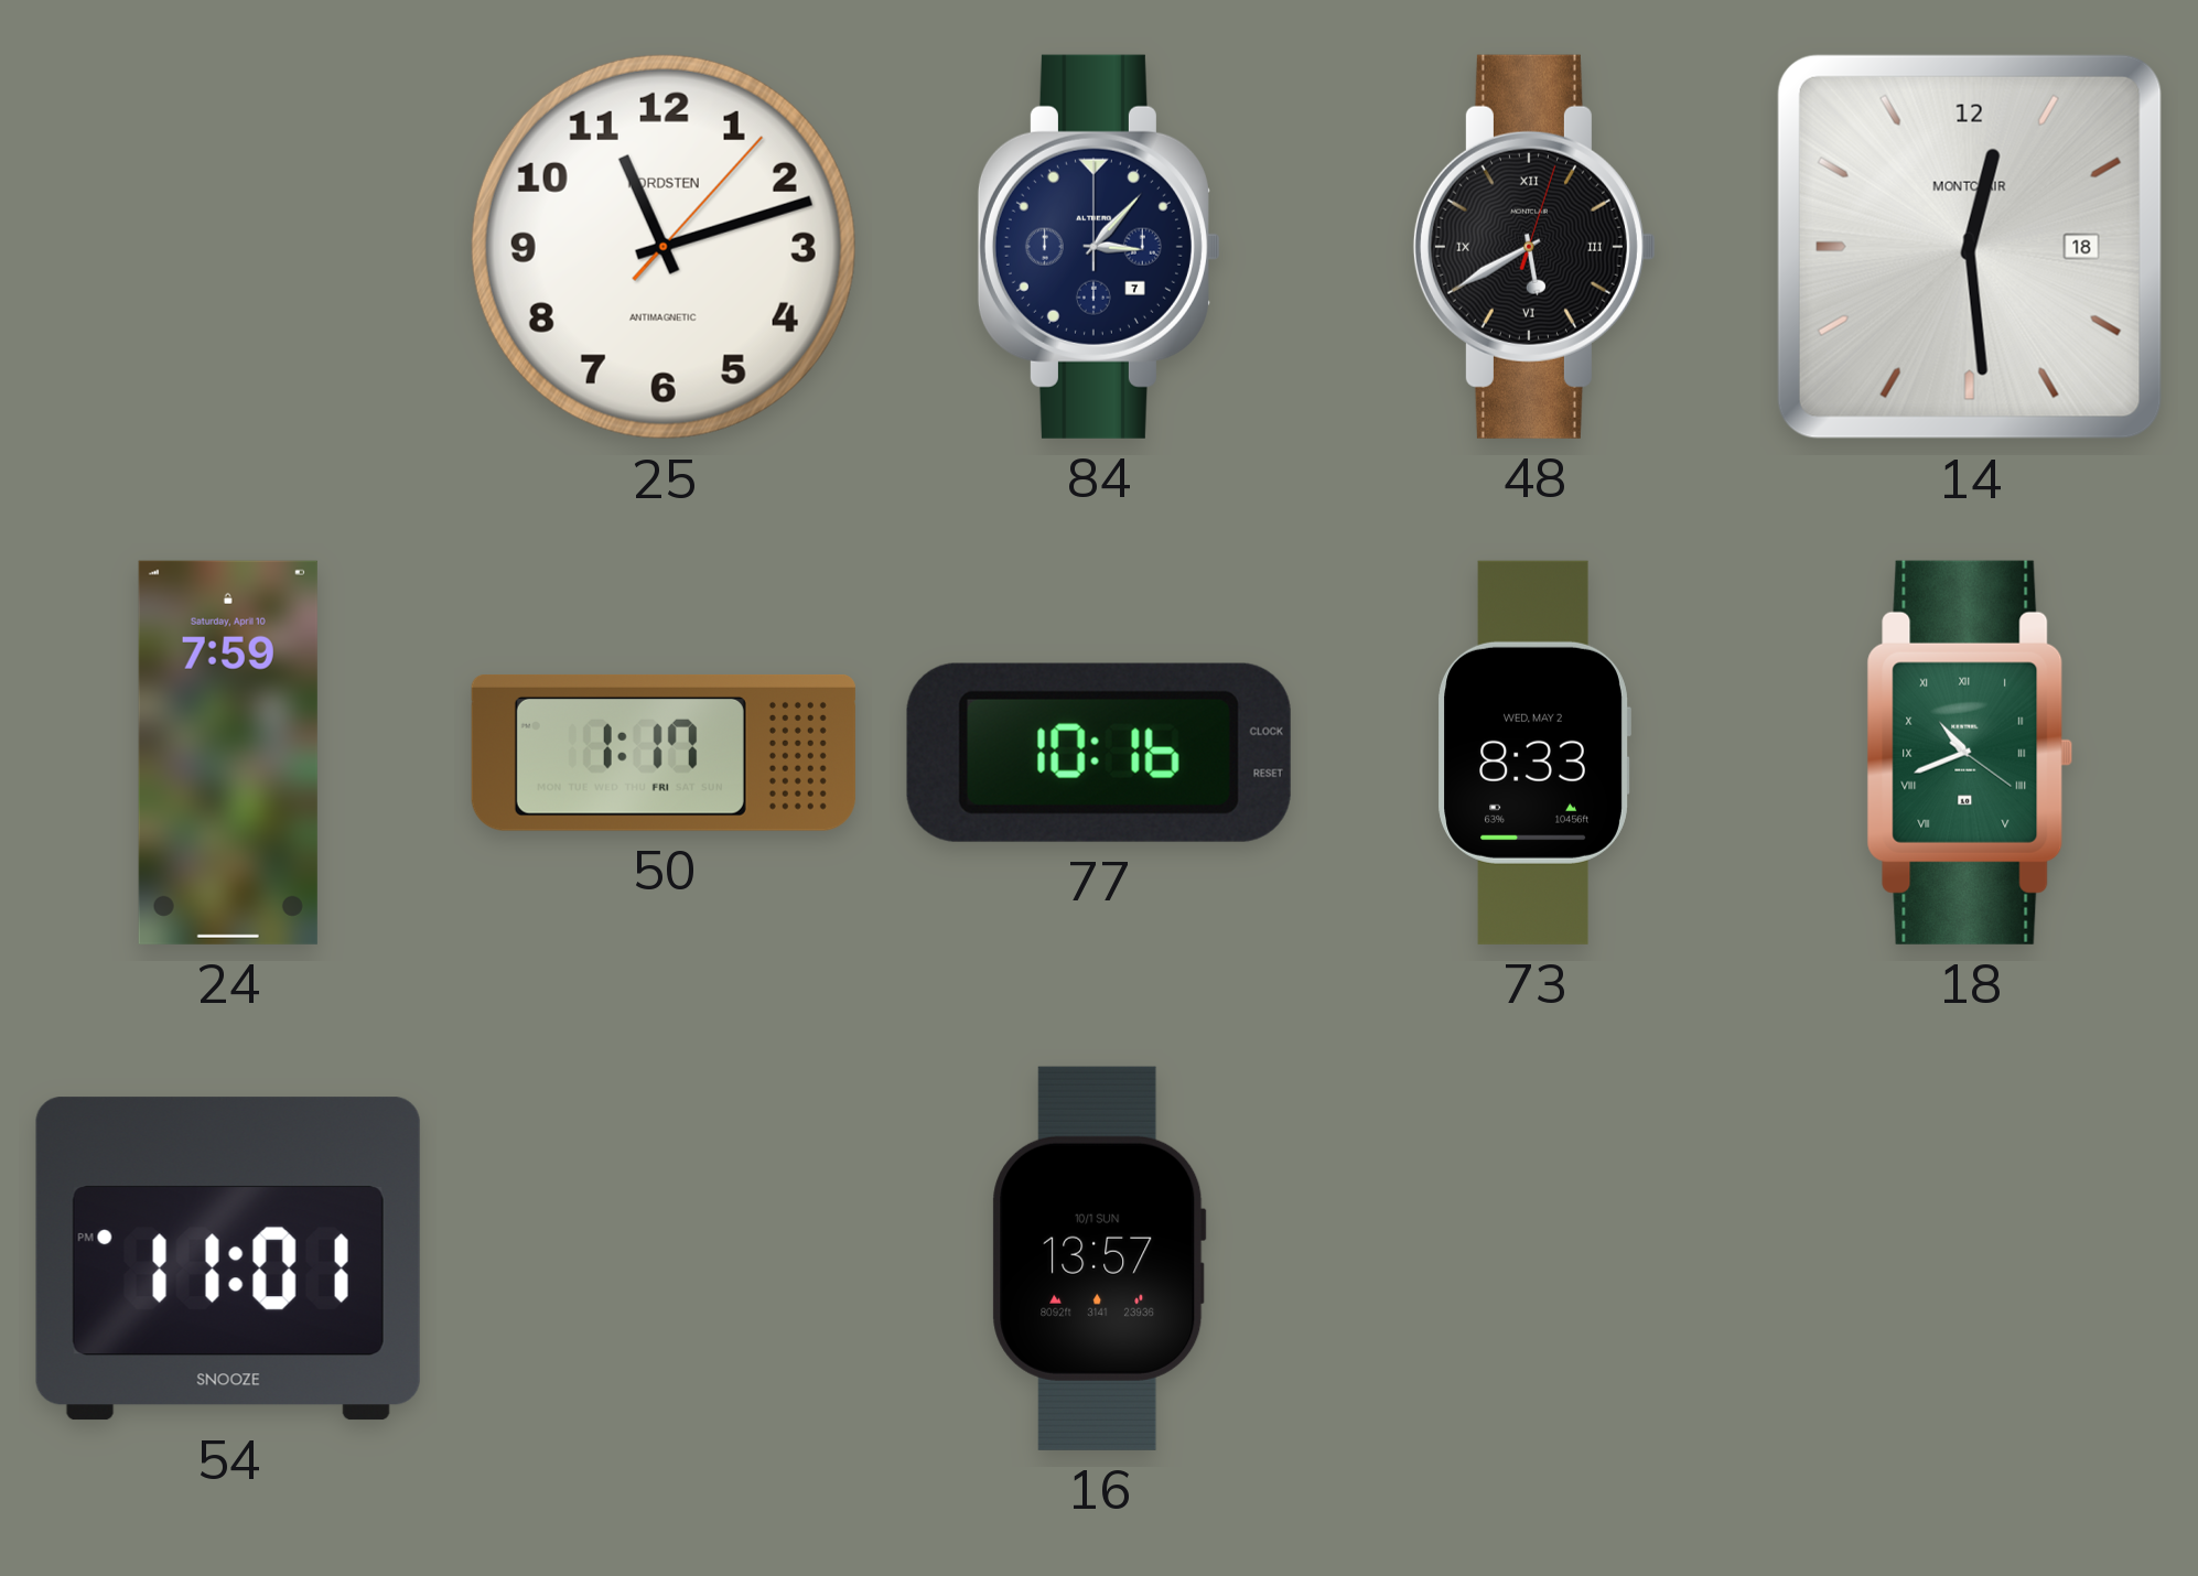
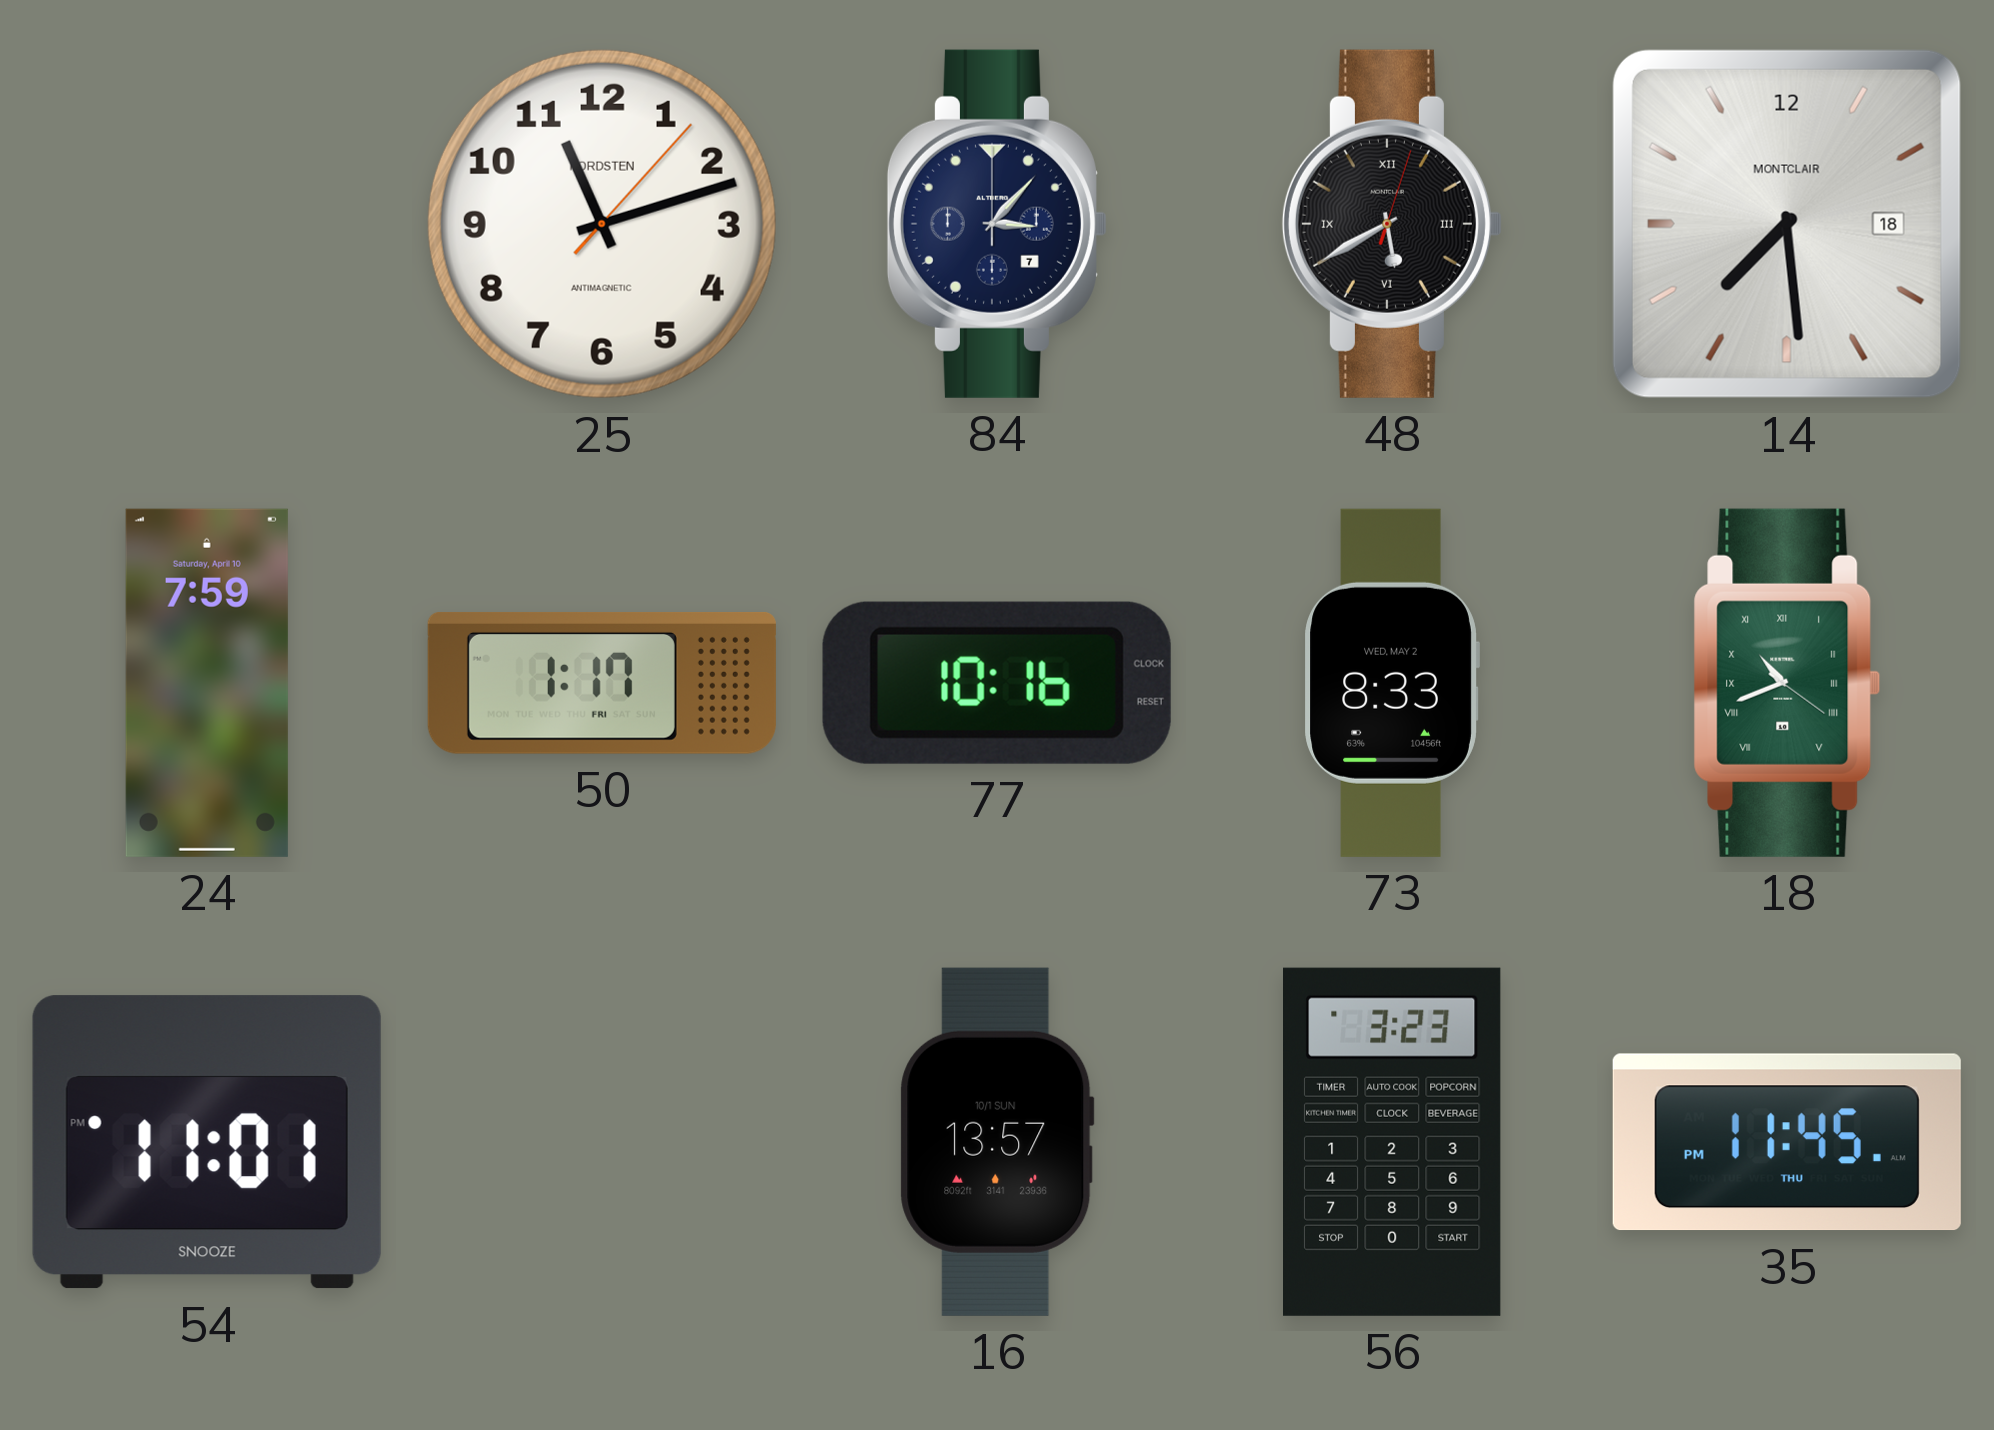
14: 12:29 -> 7:29
56: none -> 3:23
35: none -> 11:45
